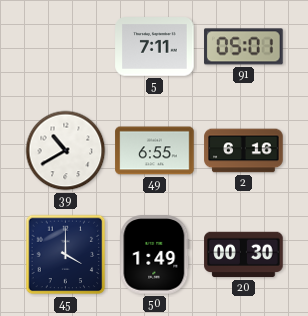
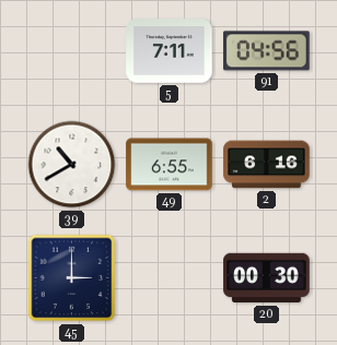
91: 05:01 -> 04:56
45: 4:00 -> 3:00
50: 1:49 -> none
